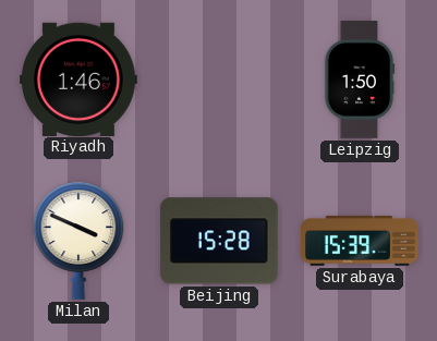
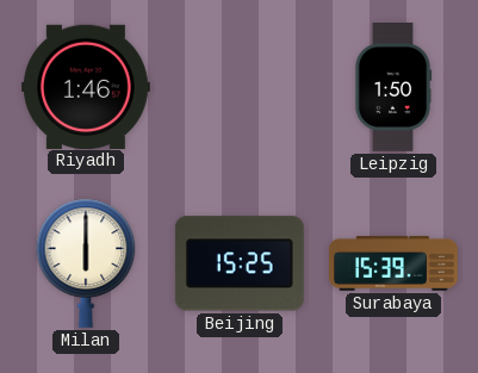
Milan: 3:49 -> 6:00
Beijing: 15:28 -> 15:25
